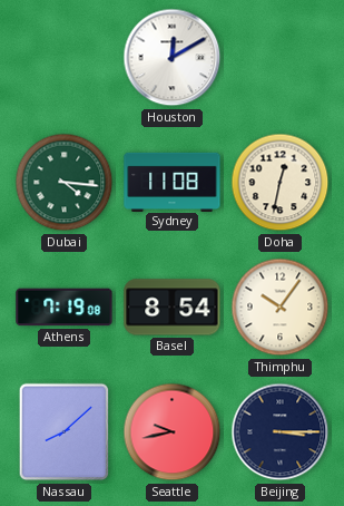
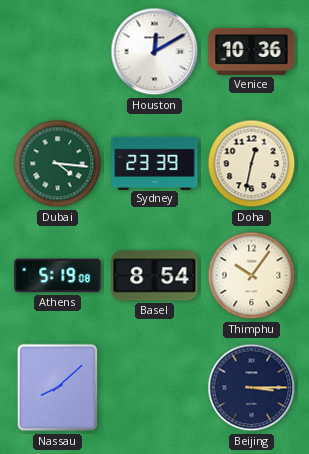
Venice: none -> 10:36
Sydney: 11:08 -> 23:39
Athens: 7:19 -> 5:19
Seattle: 9:43 -> none
